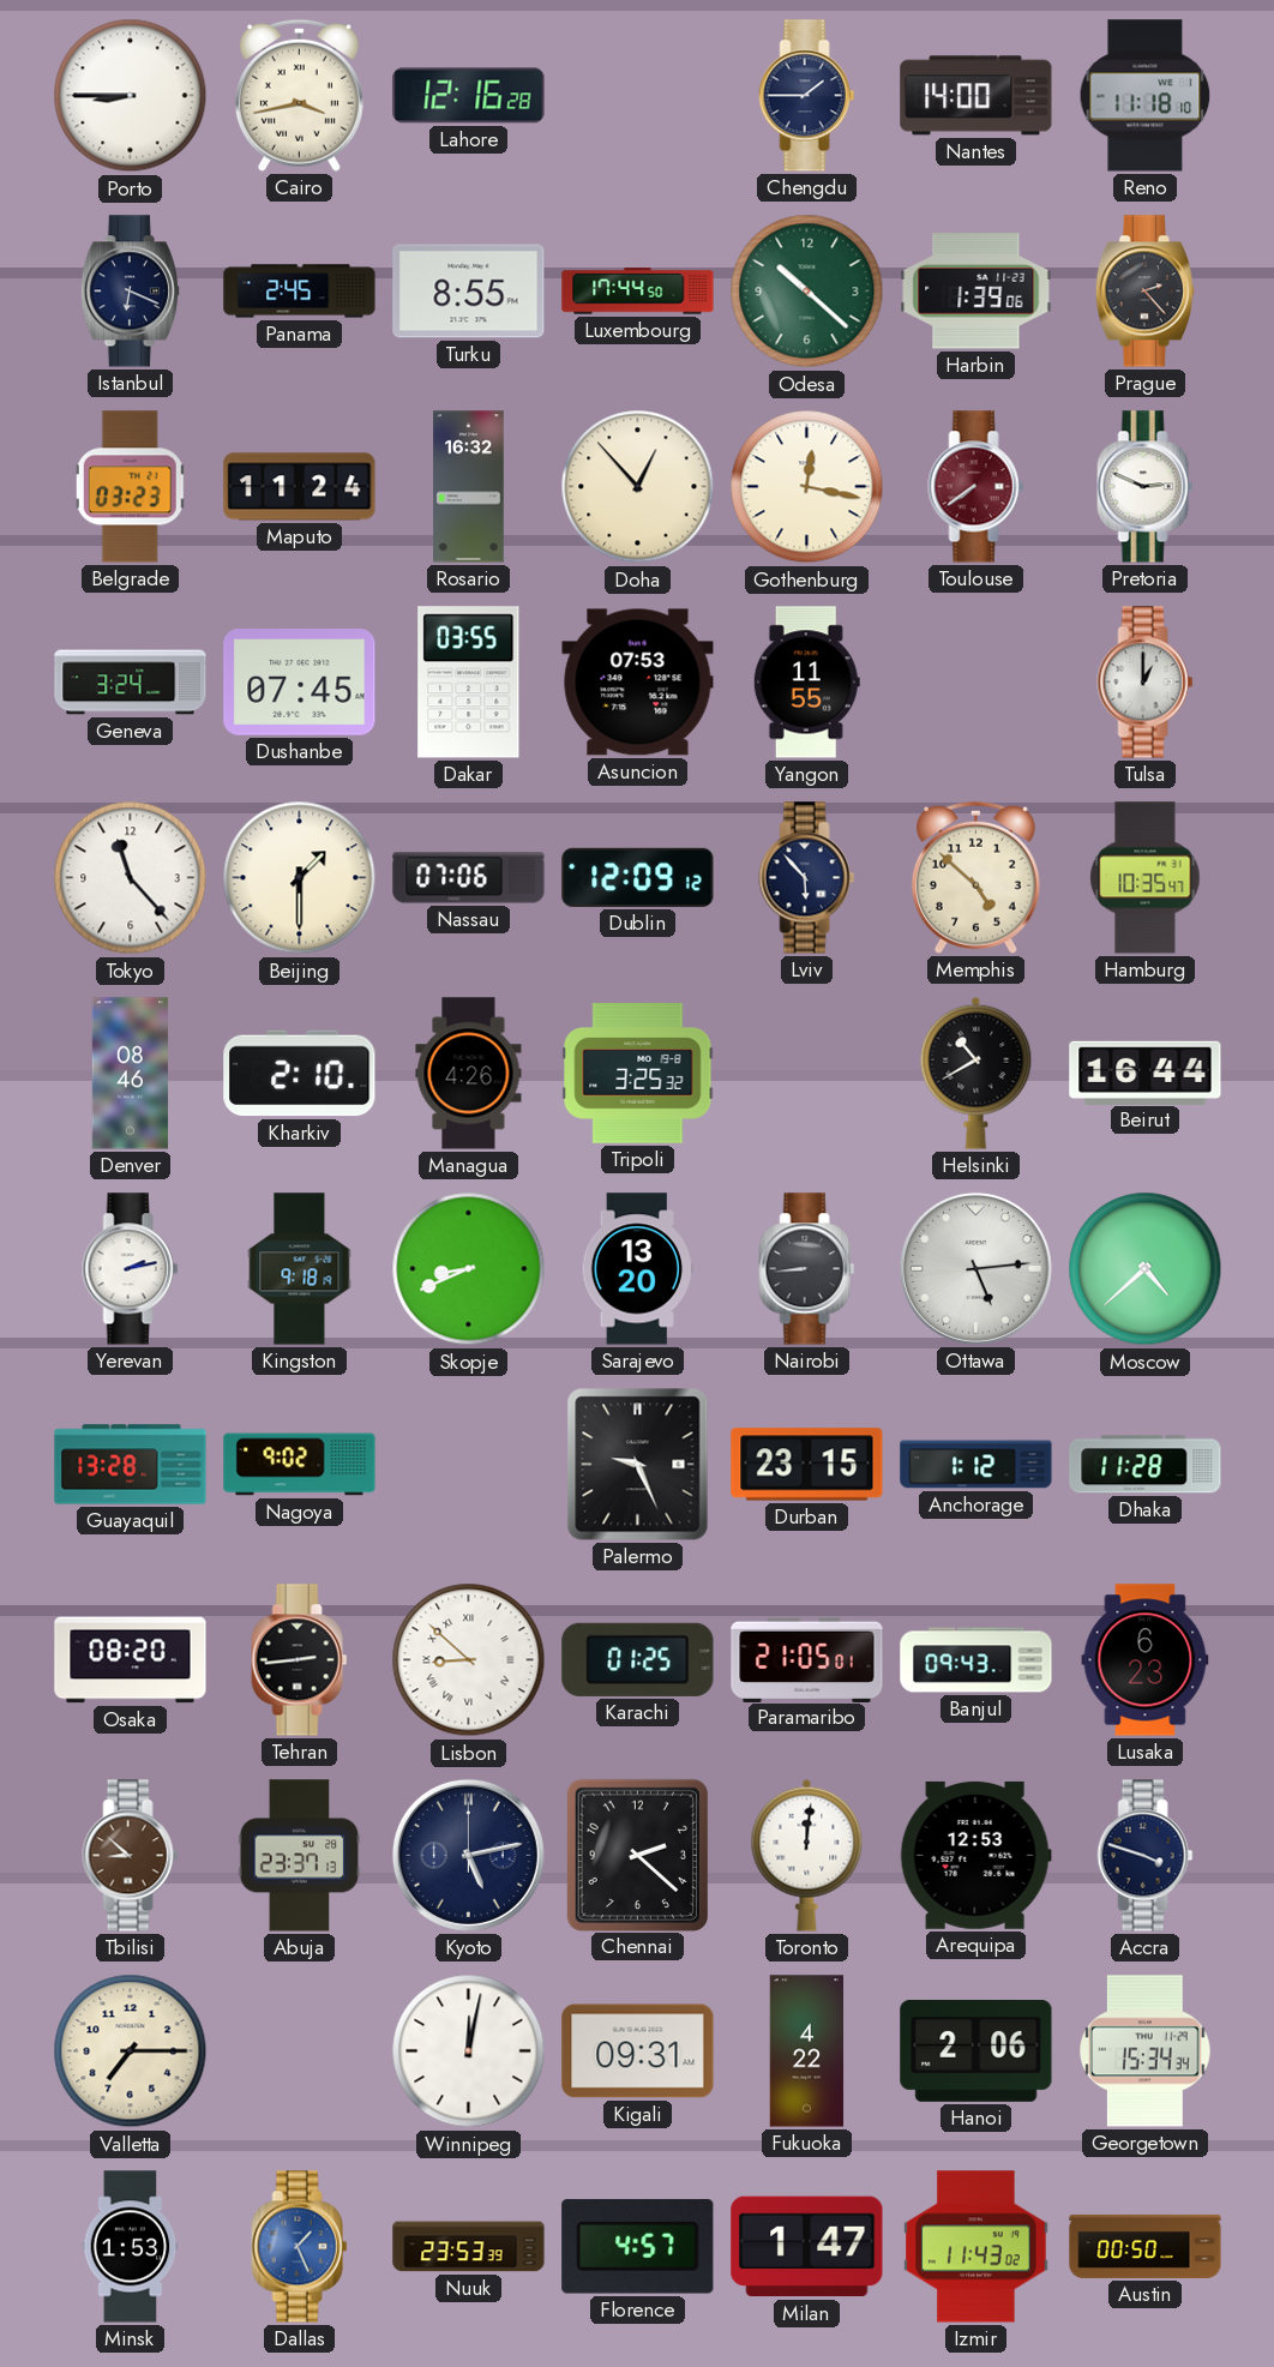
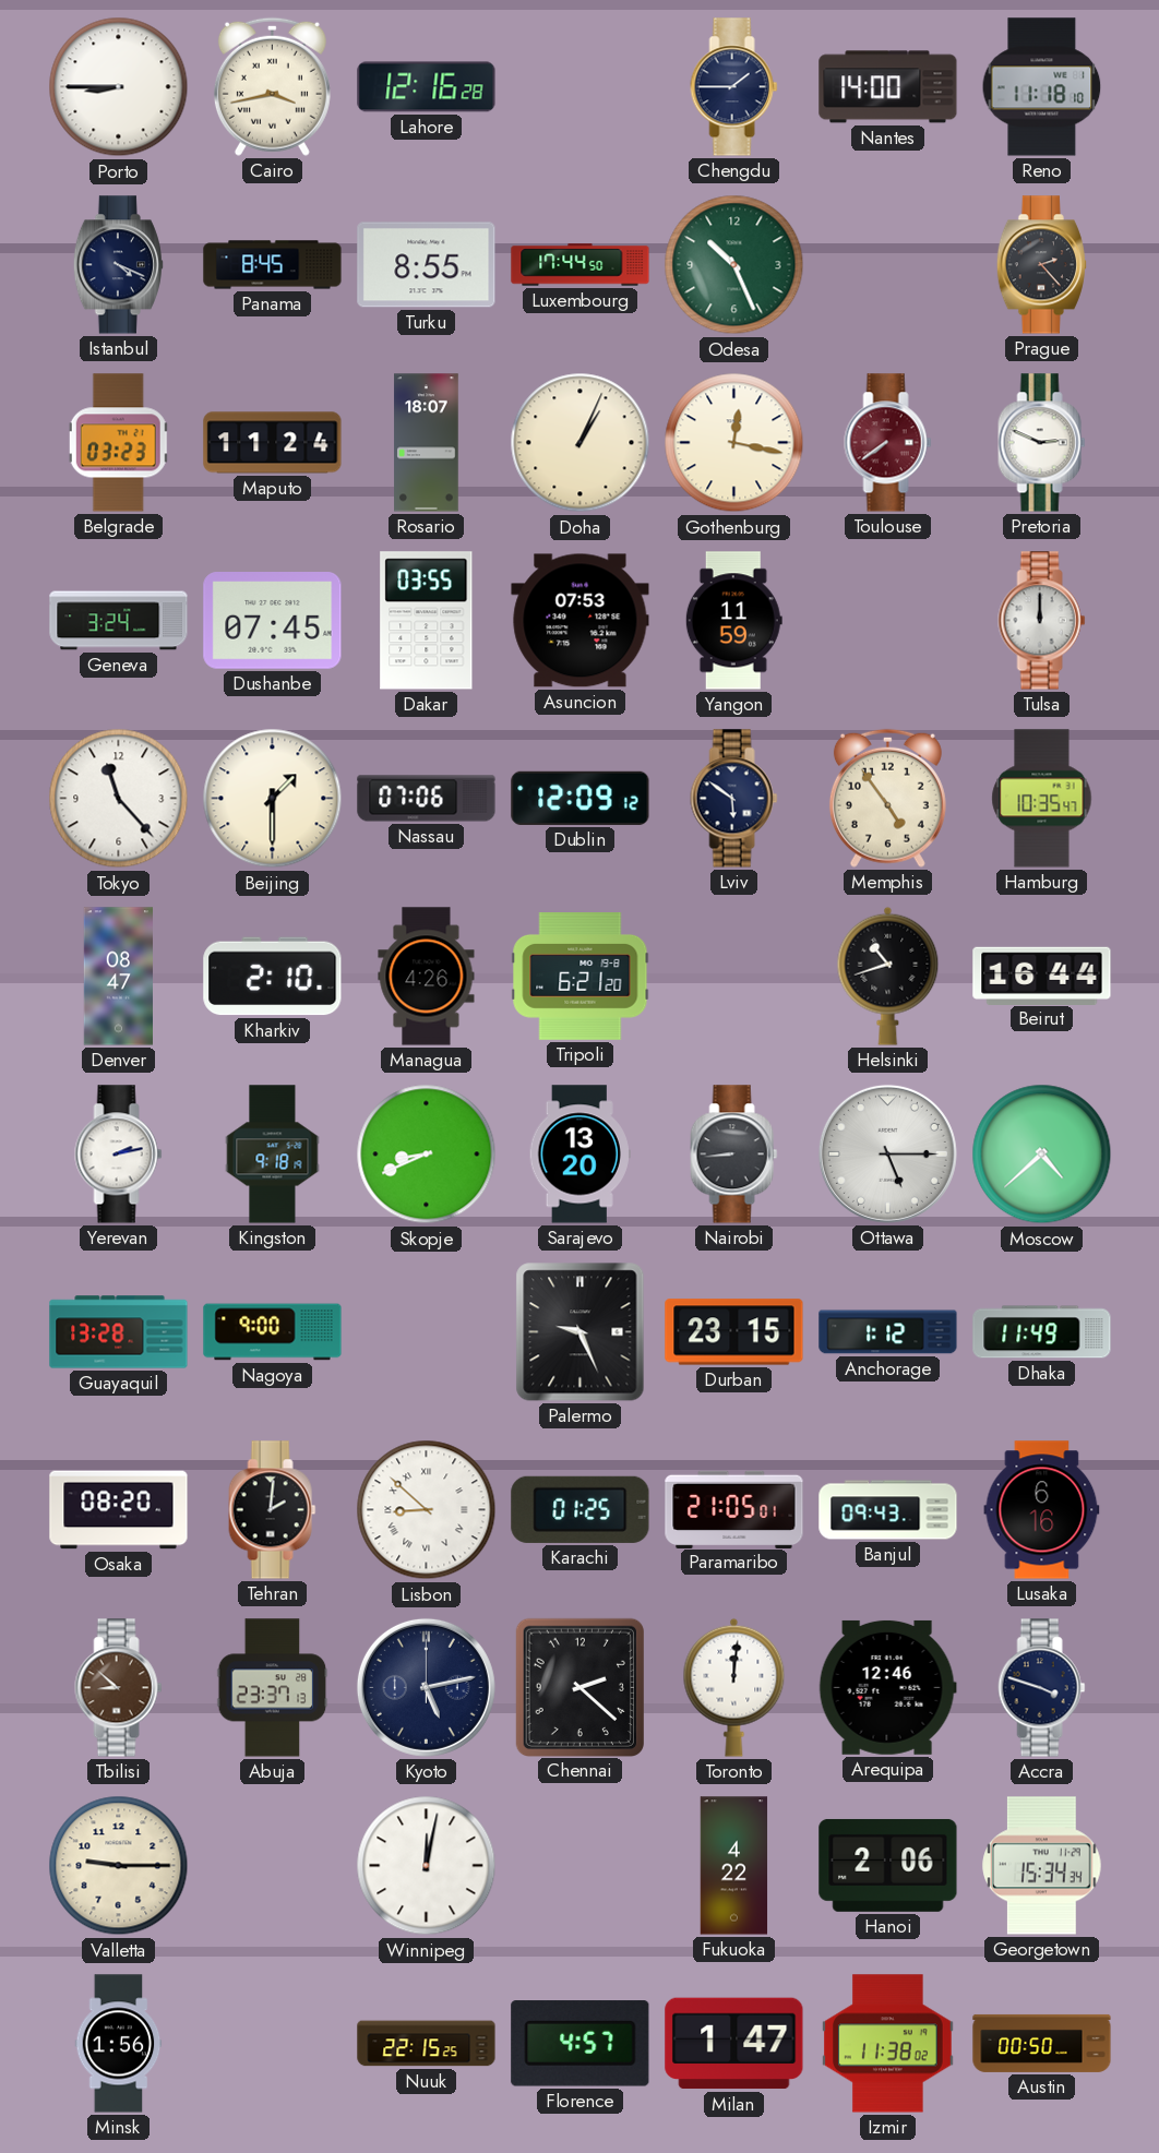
Istanbul: 6:19 -> 4:19
Panama: 2:45 -> 8:45
Odesa: 10:22 -> 10:26
Harbin: 1:39 -> none
Rosario: 16:32 -> 18:07
Doha: 12:53 -> 1:04
Yangon: 11:55 -> 11:59
Tulsa: 1:00 -> 12:00
Lviv: 5:53 -> 5:51
Memphis: 4:52 -> 4:54
Denver: 08:46 -> 08:47
Tripoli: 3:25 -> 6:21
Helsinki: 10:40 -> 10:42
Ottawa: 5:14 -> 5:15
Nagoya: 9:02 -> 9:00
Dhaka: 11:28 -> 11:49
Tehran: 2:44 -> 2:01
Lusaka: 6:23 -> 6:16
Arequipa: 12:53 -> 12:46
Valletta: 7:15 -> 9:15
Kigali: 09:31 -> none
Minsk: 1:53 -> 1:56
Dallas: 1:26 -> none
Nuuk: 23:53 -> 22:15
Izmir: 11:43 -> 11:38
